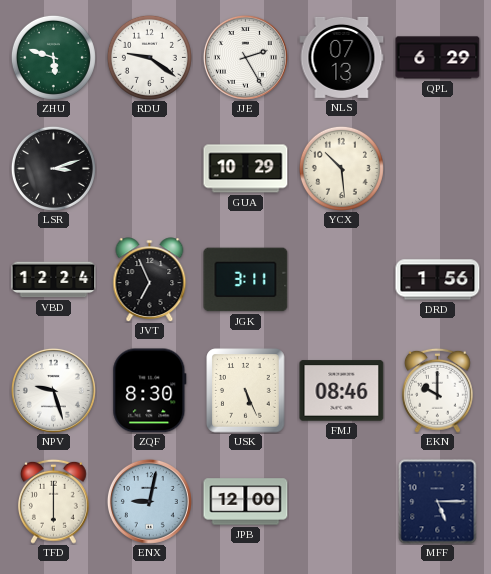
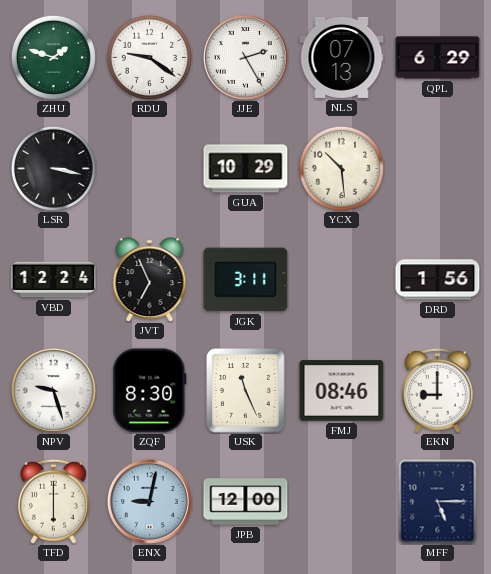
ZHU: 5:48 -> 1:48
LSR: 3:12 -> 3:17
USK: 5:26 -> 11:26
EKN: 10:00 -> 9:00
